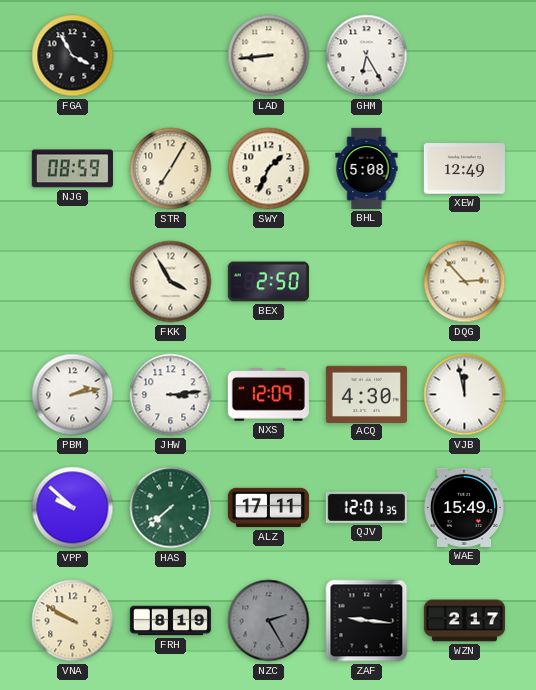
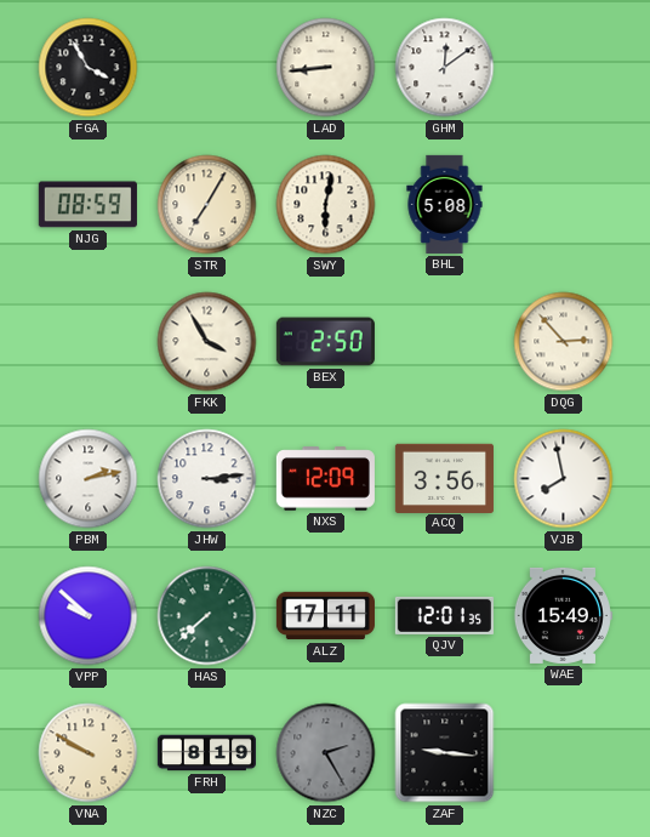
GHM: 6:25 -> 12:09
SWY: 1:34 -> 6:02
XEW: 12:49 -> none
ACQ: 4:30 -> 3:56
VJB: 11:58 -> 7:58
WZN: 2:17 -> none
